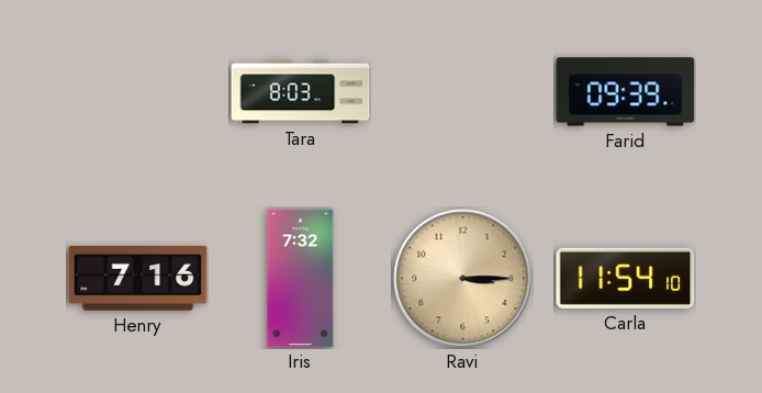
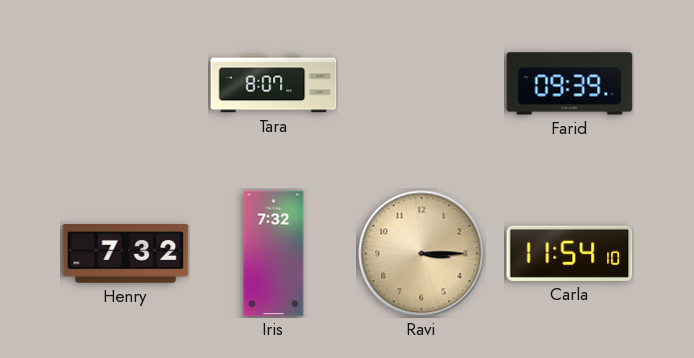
Tara: 8:03 -> 8:07
Henry: 7:16 -> 7:32
